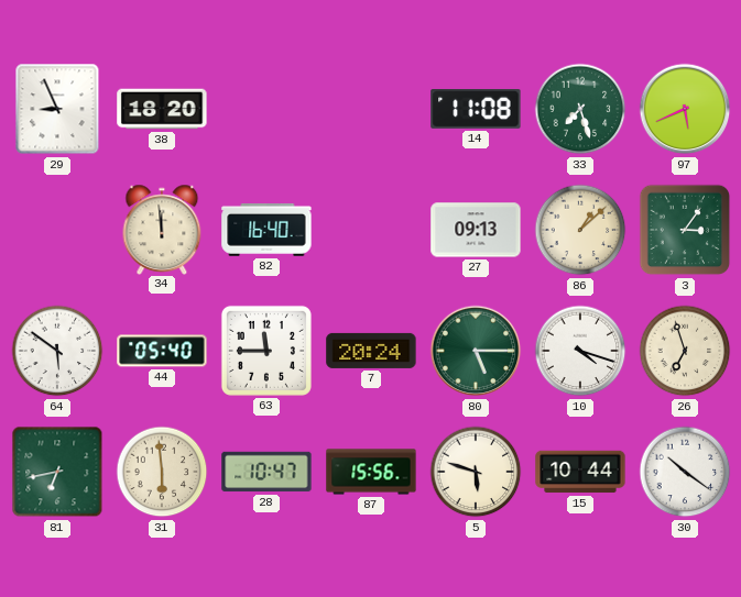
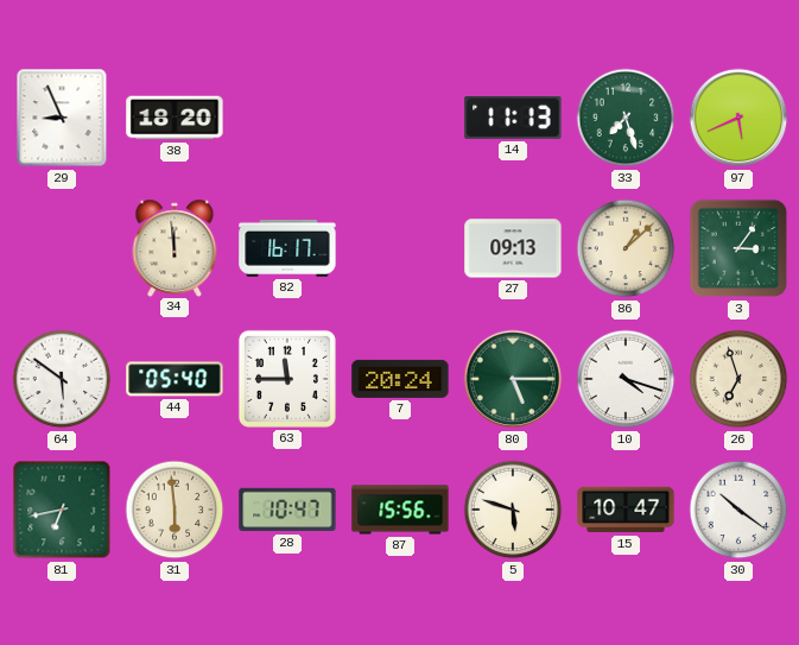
14: 11:08 -> 11:13
82: 16:40 -> 16:17
15: 10:44 -> 10:47
